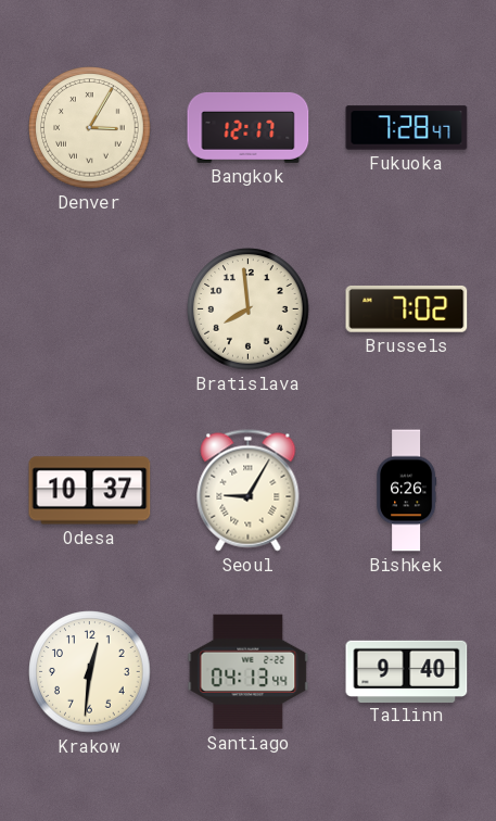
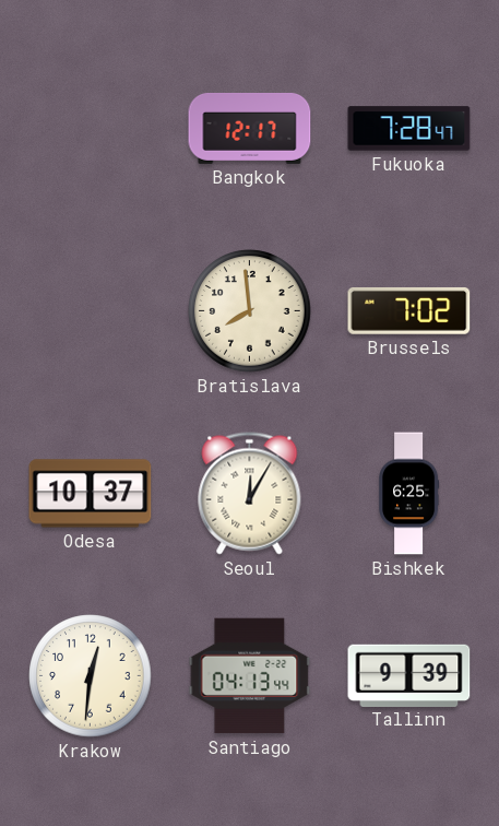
Denver: 3:05 -> none
Seoul: 9:05 -> 12:05
Bishkek: 6:26 -> 6:25
Tallinn: 9:40 -> 9:39
